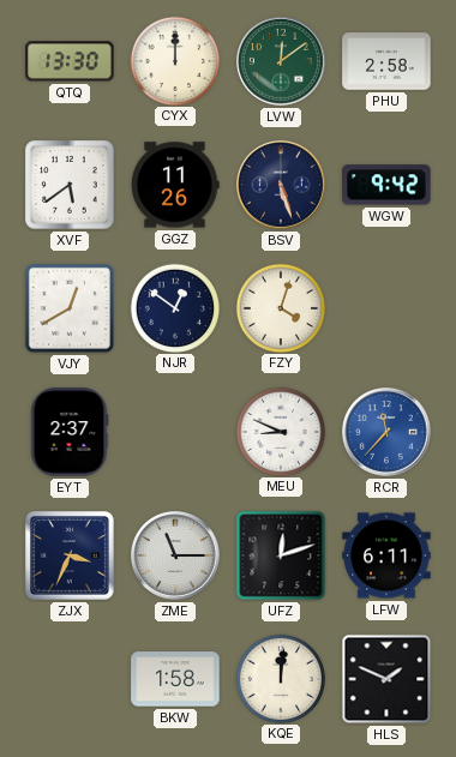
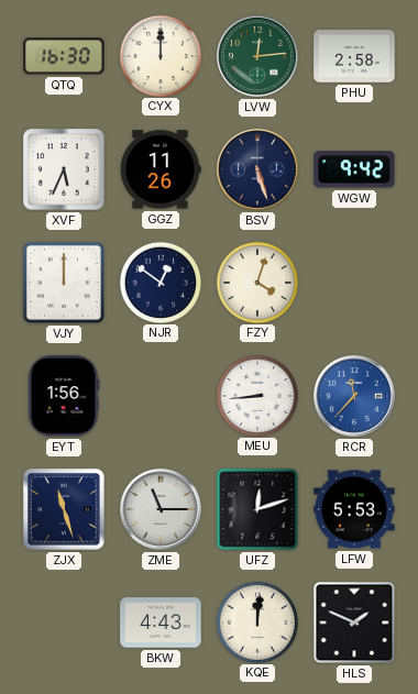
QTQ: 13:30 -> 16:30
LVW: 12:09 -> 12:14
XVF: 5:39 -> 5:34
VJY: 12:40 -> 12:00
EYT: 2:37 -> 1:56
MEU: 8:49 -> 8:44
ZJX: 3:34 -> 11:27
LFW: 6:11 -> 5:53
BKW: 1:58 -> 4:43
